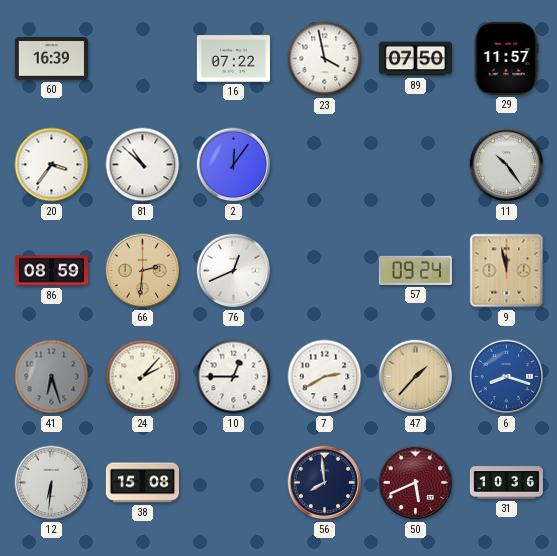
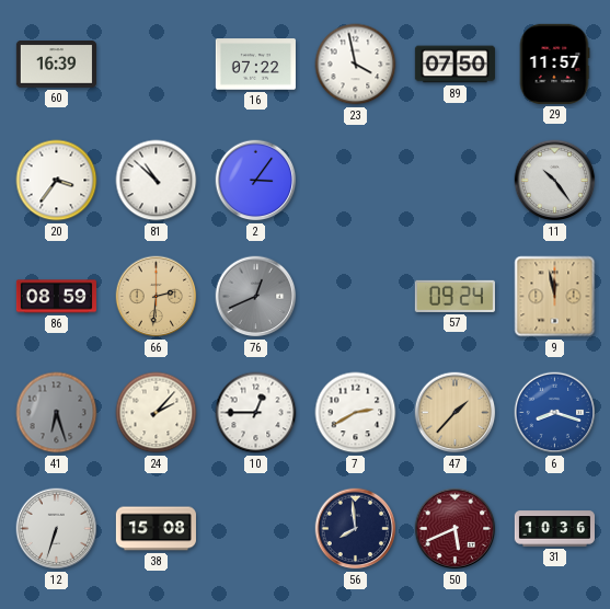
2: 12:06 -> 3:06
76 dial: white -> grey
12: 6:31 -> 6:33
